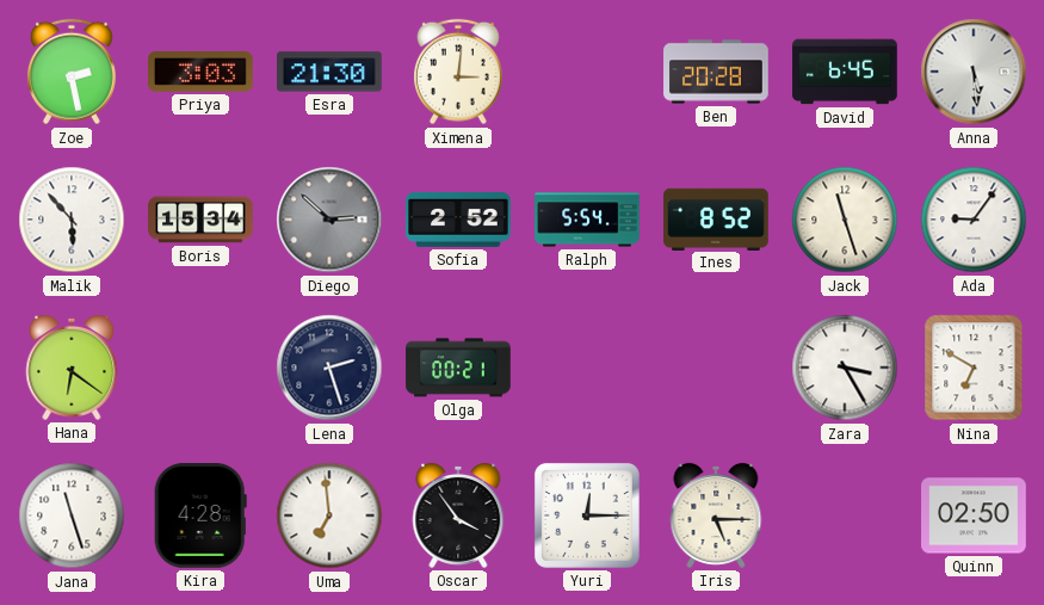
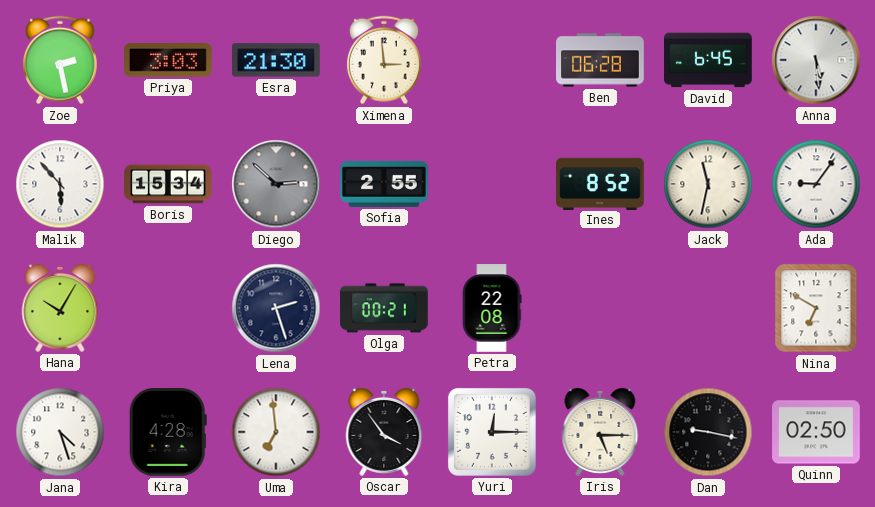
Ximena: 3:01 -> 2:59
Ben: 20:28 -> 06:28
Sofia: 2:52 -> 2:55
Ralph: 5:54 -> none
Jack: 11:27 -> 11:32
Hana: 6:21 -> 10:05
Petra: none -> 22:08
Zara: 3:25 -> none
Jana: 11:27 -> 4:27
Dan: none -> 9:17
